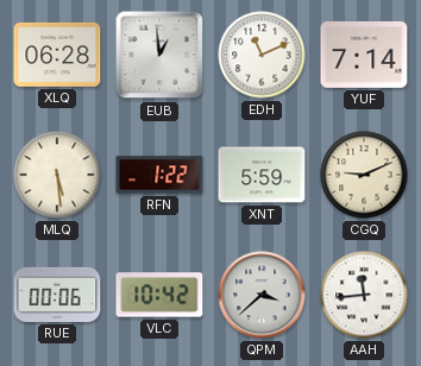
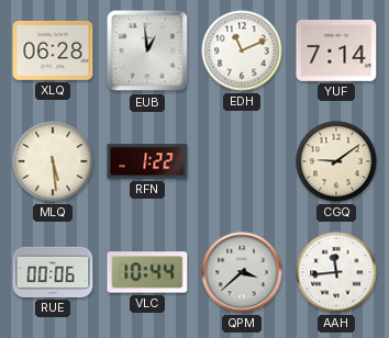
XNT: 5:59 -> none
CGQ: 9:11 -> 9:09
VLC: 10:42 -> 10:44
